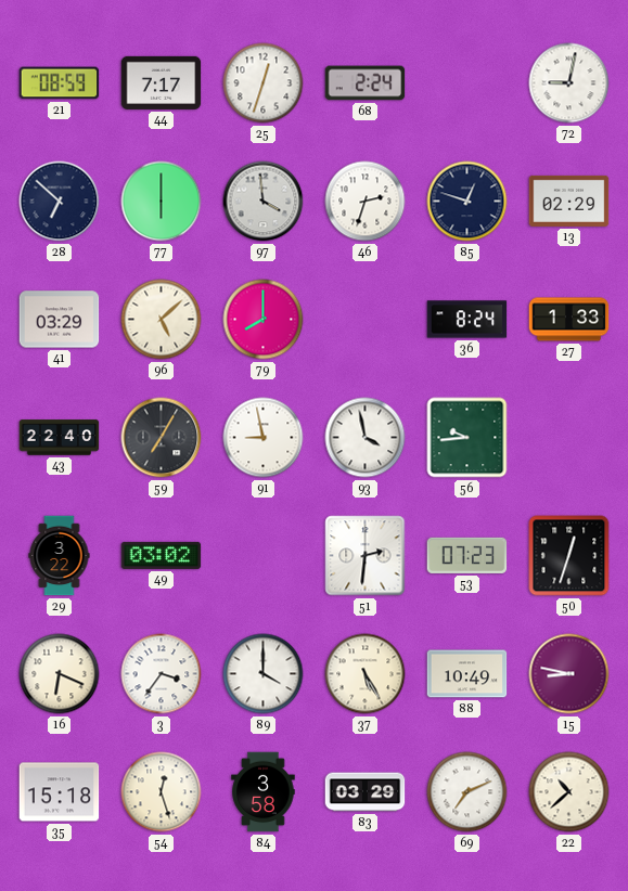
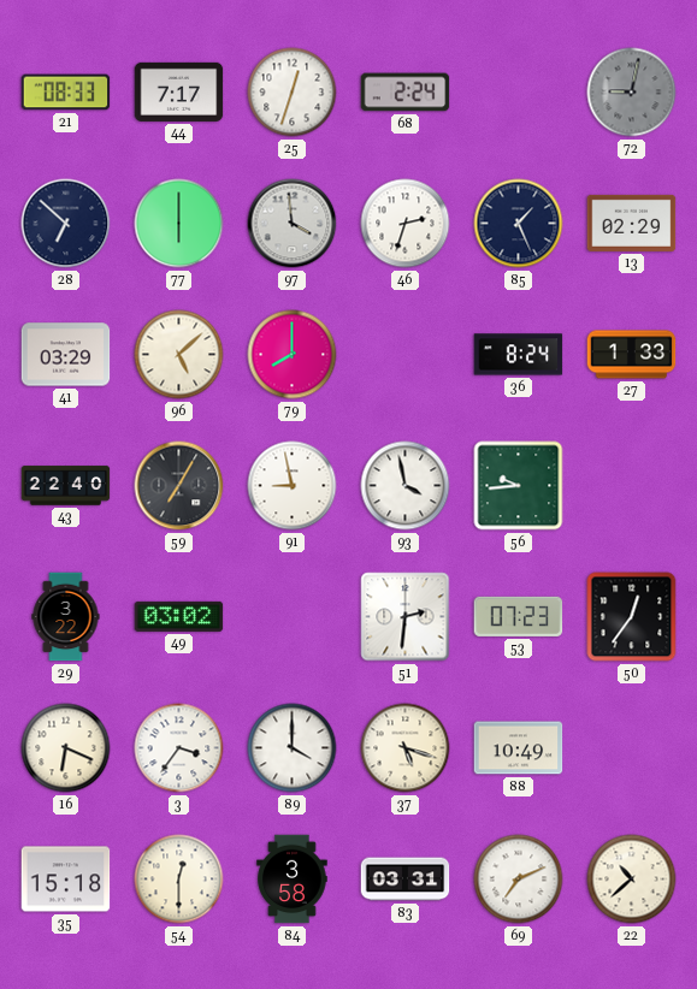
21: 08:59 -> 08:33
72 dial: white -> grey
85: 12:48 -> 1:26
50: 12:33 -> 12:36
37: 5:25 -> 5:18
15: 8:47 -> none
54: 12:27 -> 12:30
83: 03:29 -> 03:31
